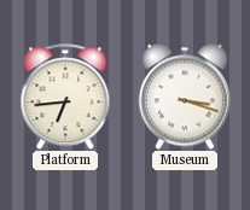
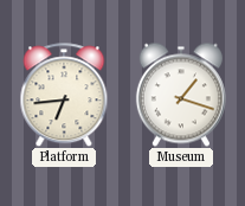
Museum: 3:18 -> 1:18
